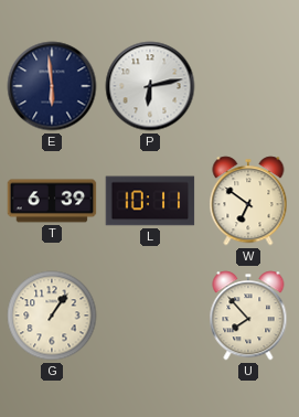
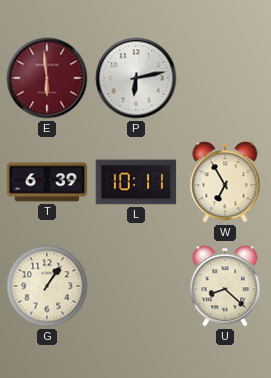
E dial: navy -> burgundy
W: 6:51 -> 6:55
U: 7:53 -> 8:22
